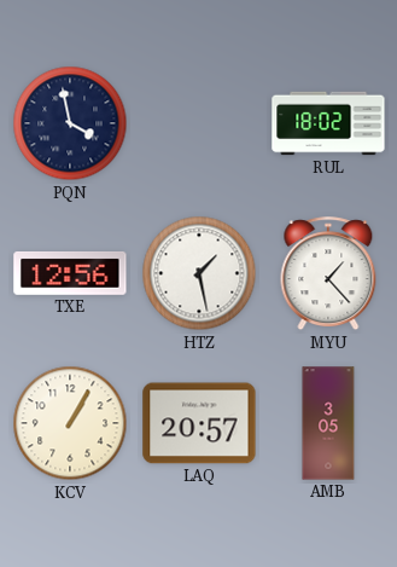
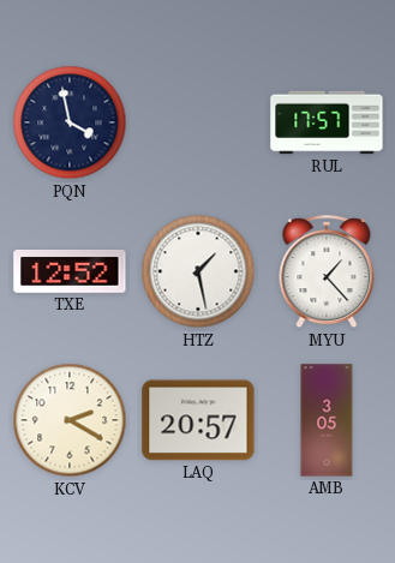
RUL: 18:02 -> 17:57
TXE: 12:56 -> 12:52
KCV: 1:05 -> 2:20
